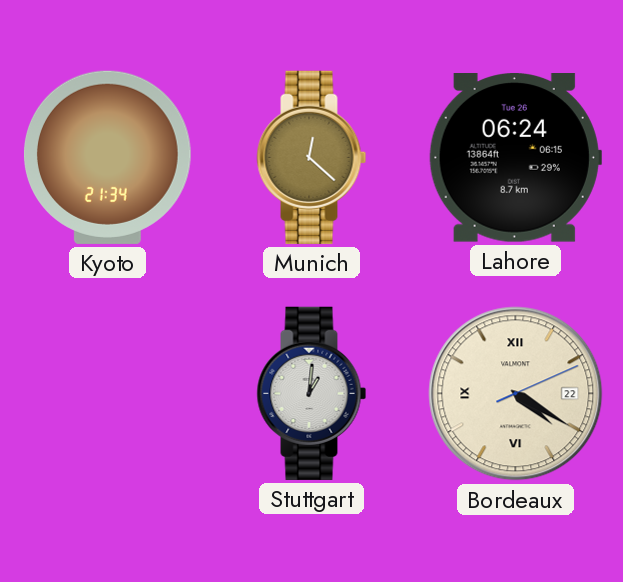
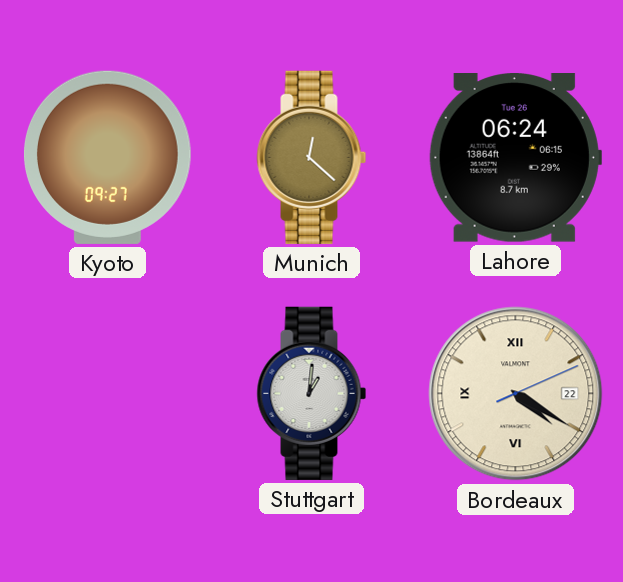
Kyoto: 21:34 -> 09:27
